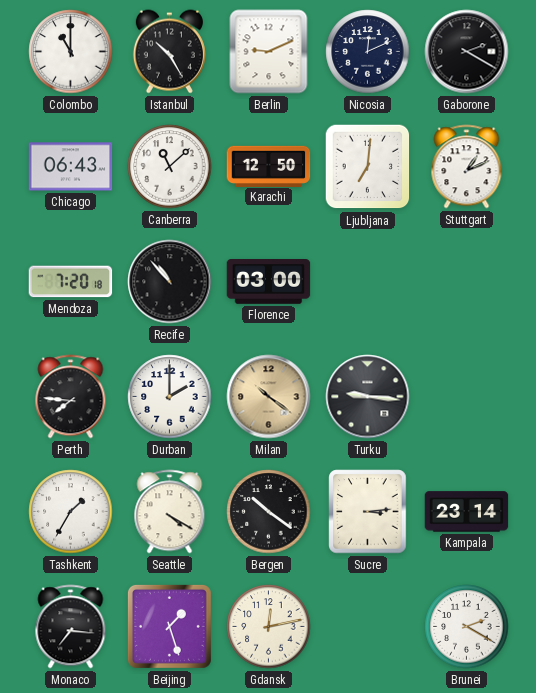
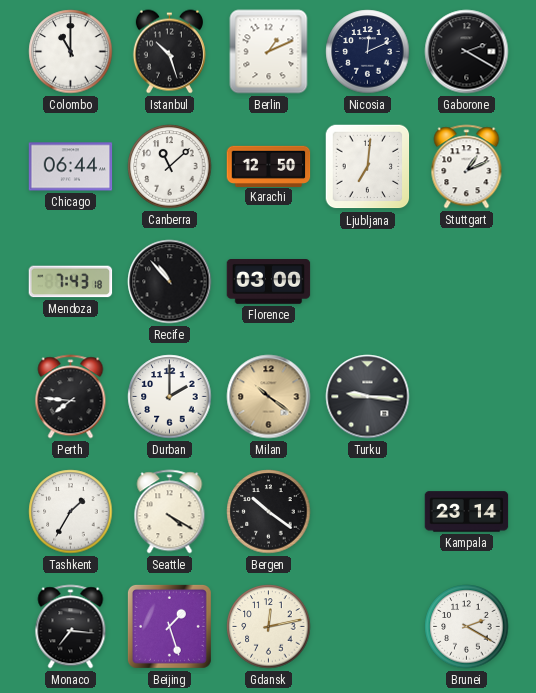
Istanbul: 10:25 -> 10:27
Berlin: 9:11 -> 1:11
Chicago: 06:43 -> 06:44
Mendoza: 7:20 -> 7:43
Sucre: 3:14 -> none
